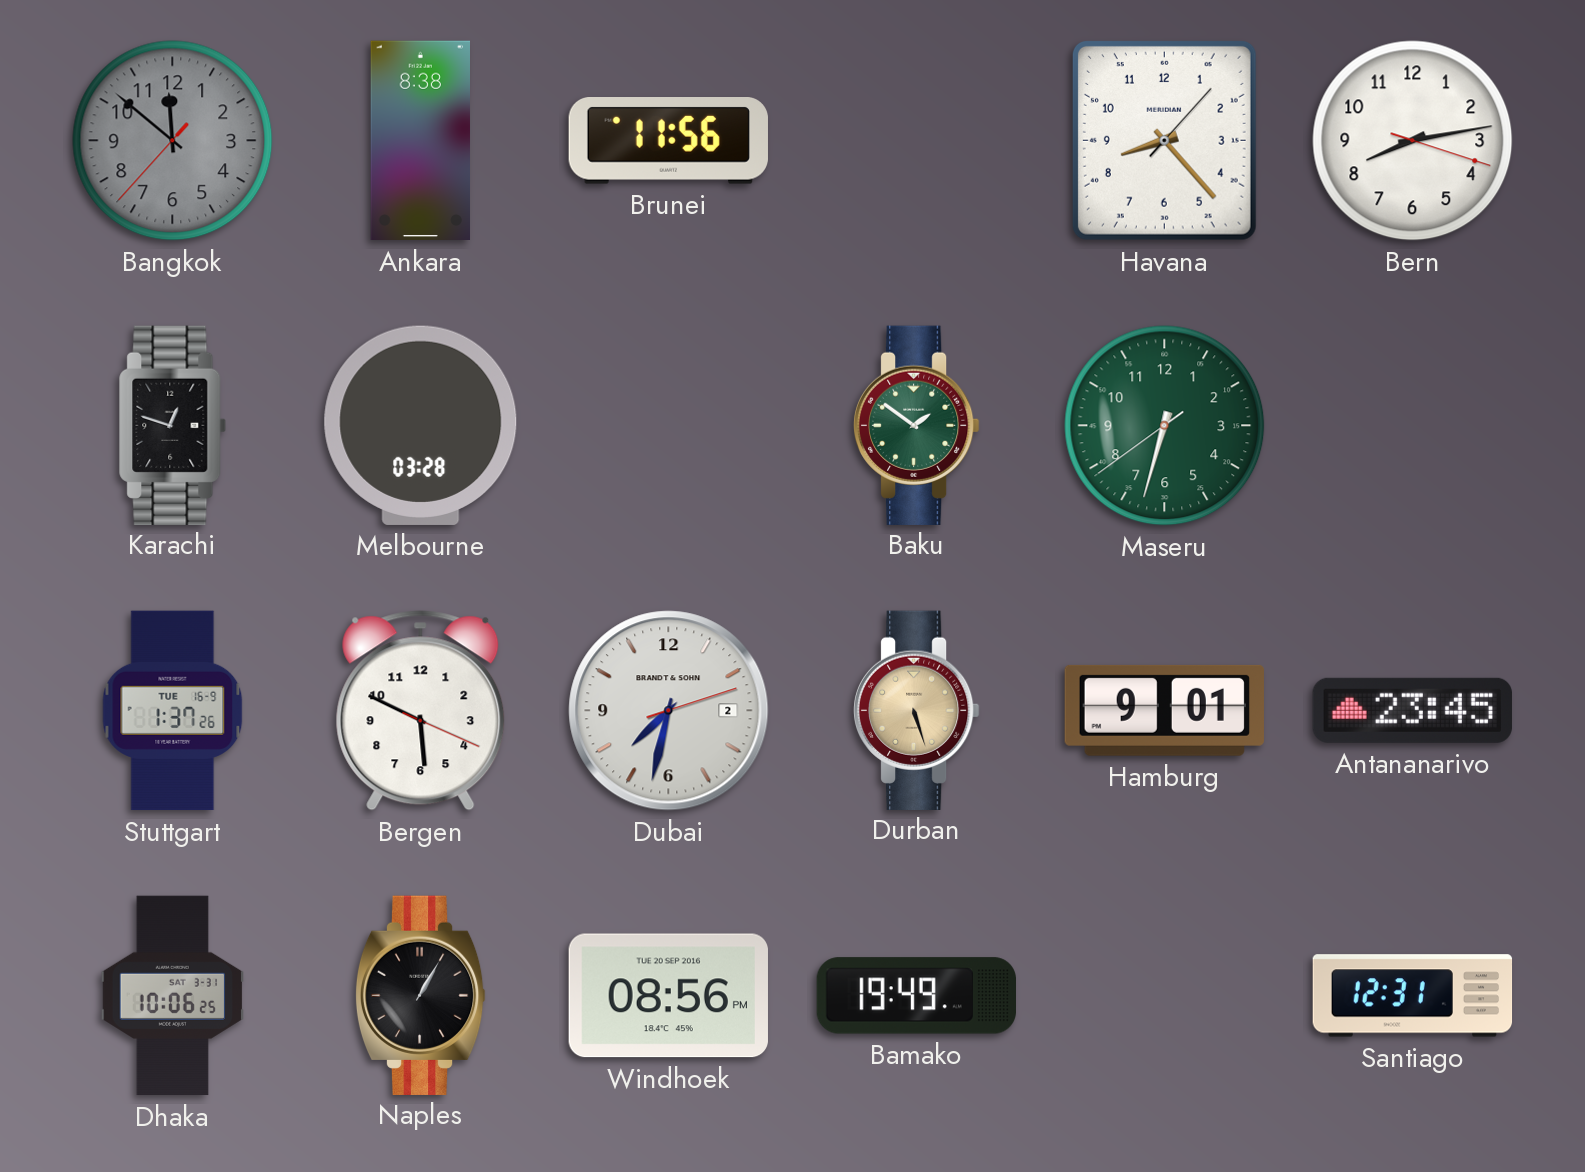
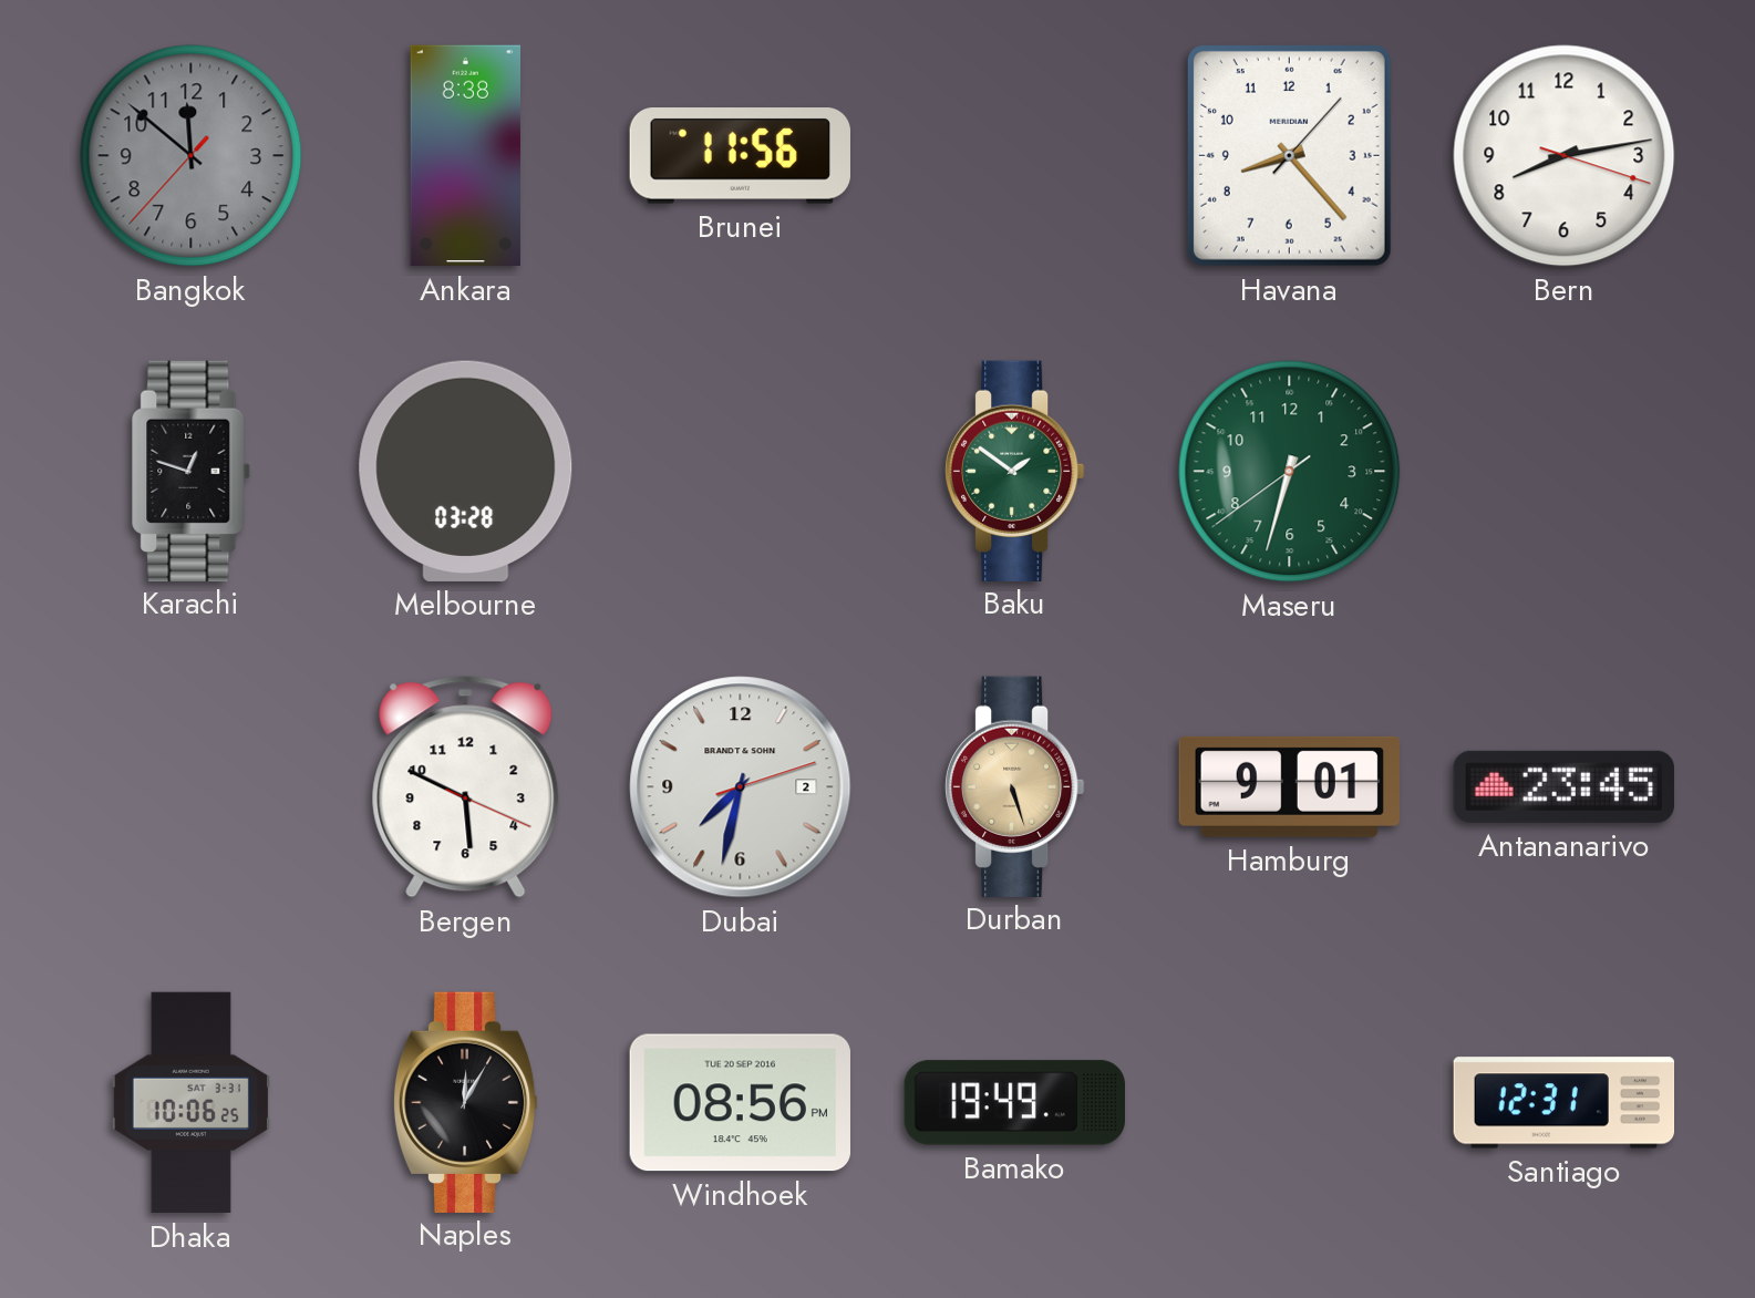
Stuttgart: 1:37 -> none
Naples: 1:05 -> 12:05
